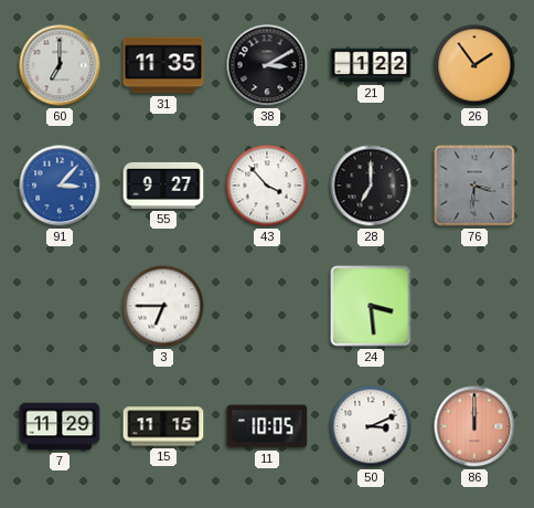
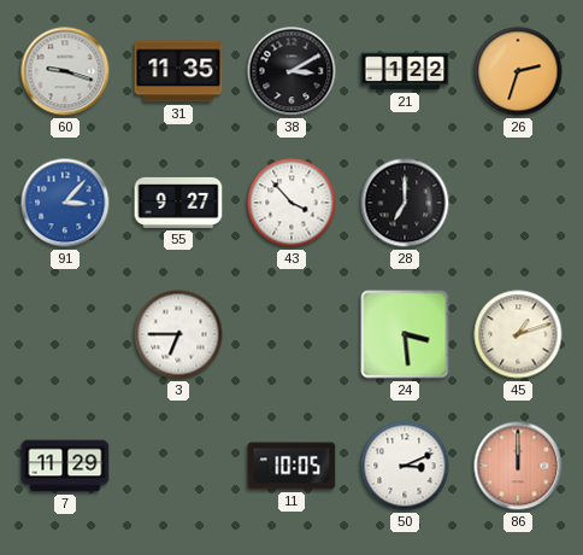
60: 7:00 -> 9:18
26: 1:54 -> 2:33
76: 3:31 -> none
45: none -> 1:12
15: 11:15 -> none
